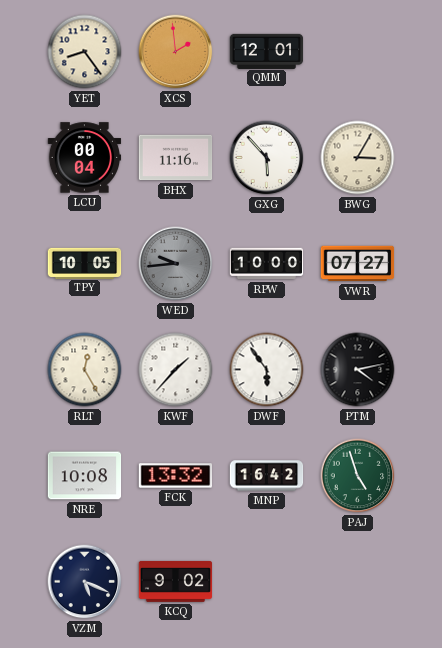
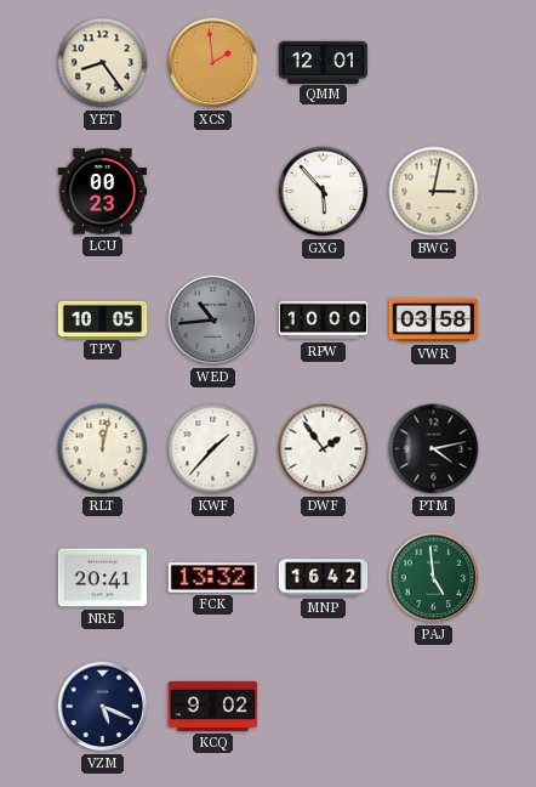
LCU: 00:04 -> 00:23
BHX: 11:16 -> none
BWG: 3:05 -> 3:02
WED: 9:44 -> 10:44
VWR: 07:27 -> 03:58
RLT: 12:25 -> 12:02
DWF: 5:54 -> 1:54
NRE: 10:08 -> 20:41
PAJ: 4:57 -> 4:59
